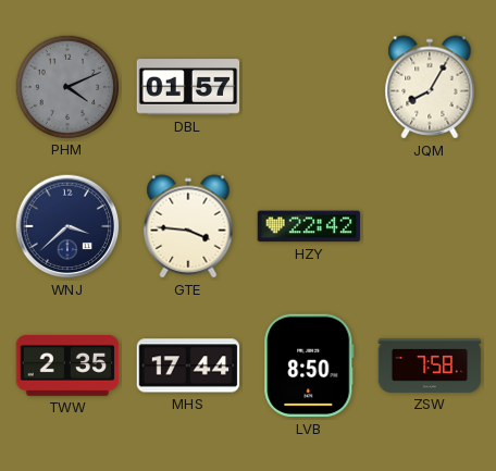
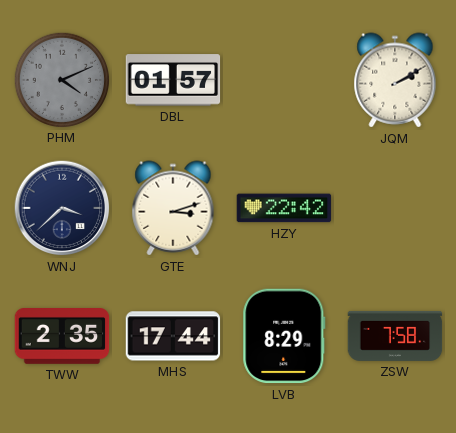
JQM: 8:05 -> 2:10
GTE: 3:46 -> 3:12
LVB: 8:50 -> 8:29
